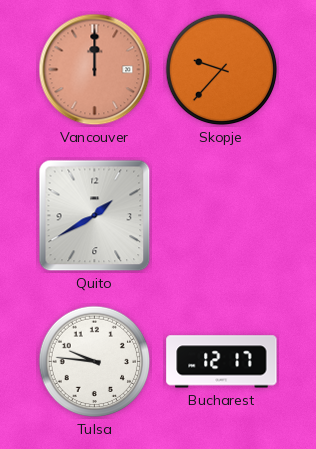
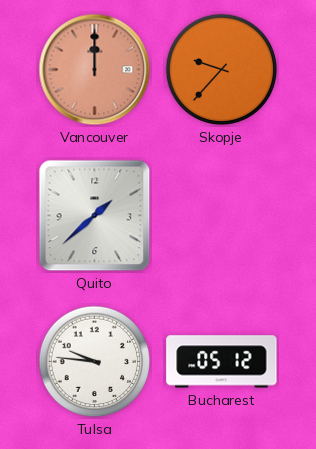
Quito: 1:40 -> 1:38
Bucharest: 12:17 -> 05:12
